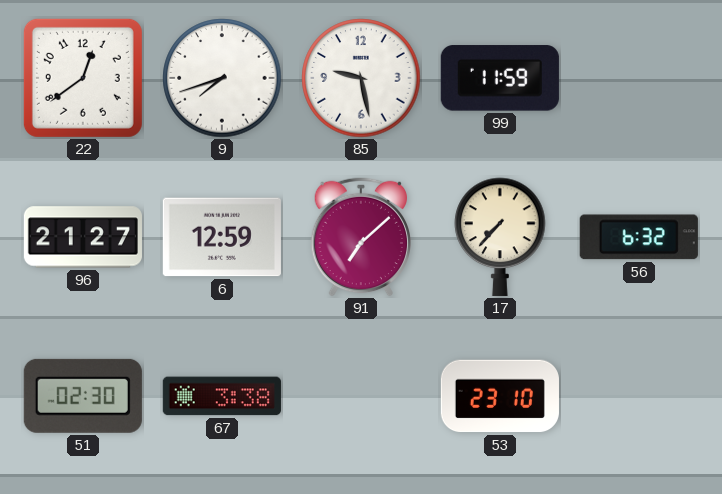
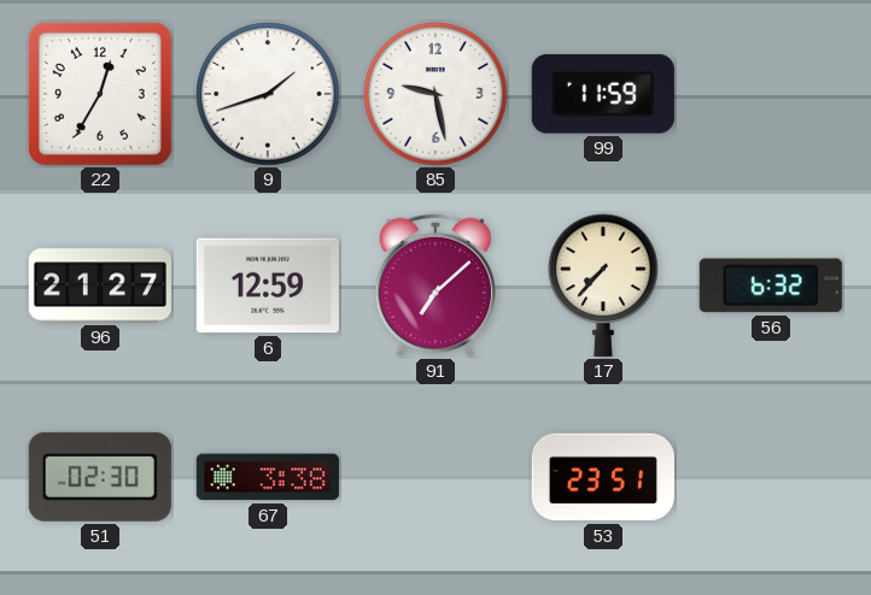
22: 12:39 -> 12:35
9: 7:42 -> 1:42
53: 23:10 -> 23:51
